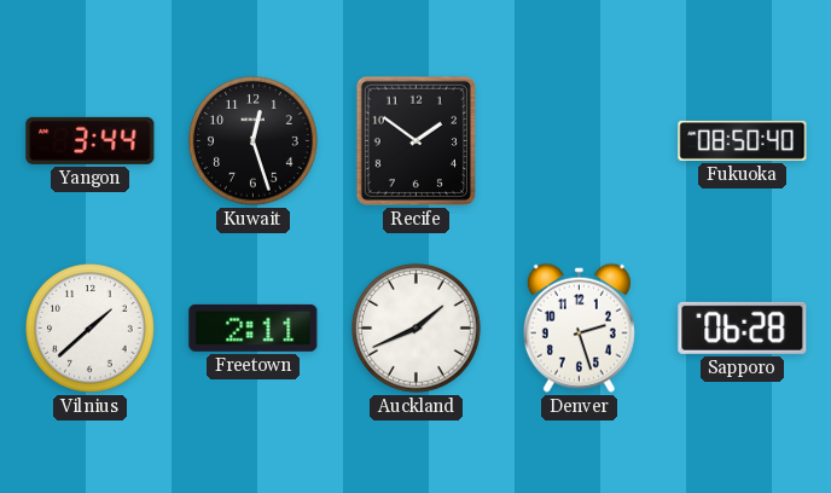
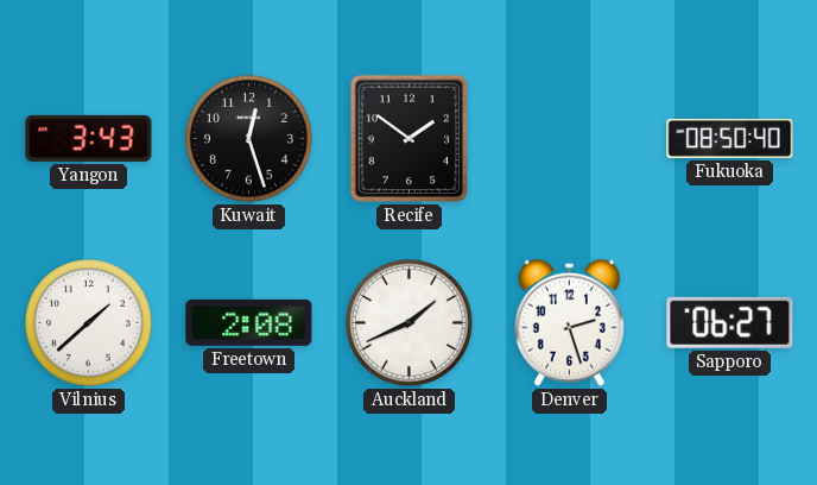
Yangon: 3:44 -> 3:43
Freetown: 2:11 -> 2:08
Sapporo: 06:28 -> 06:27
